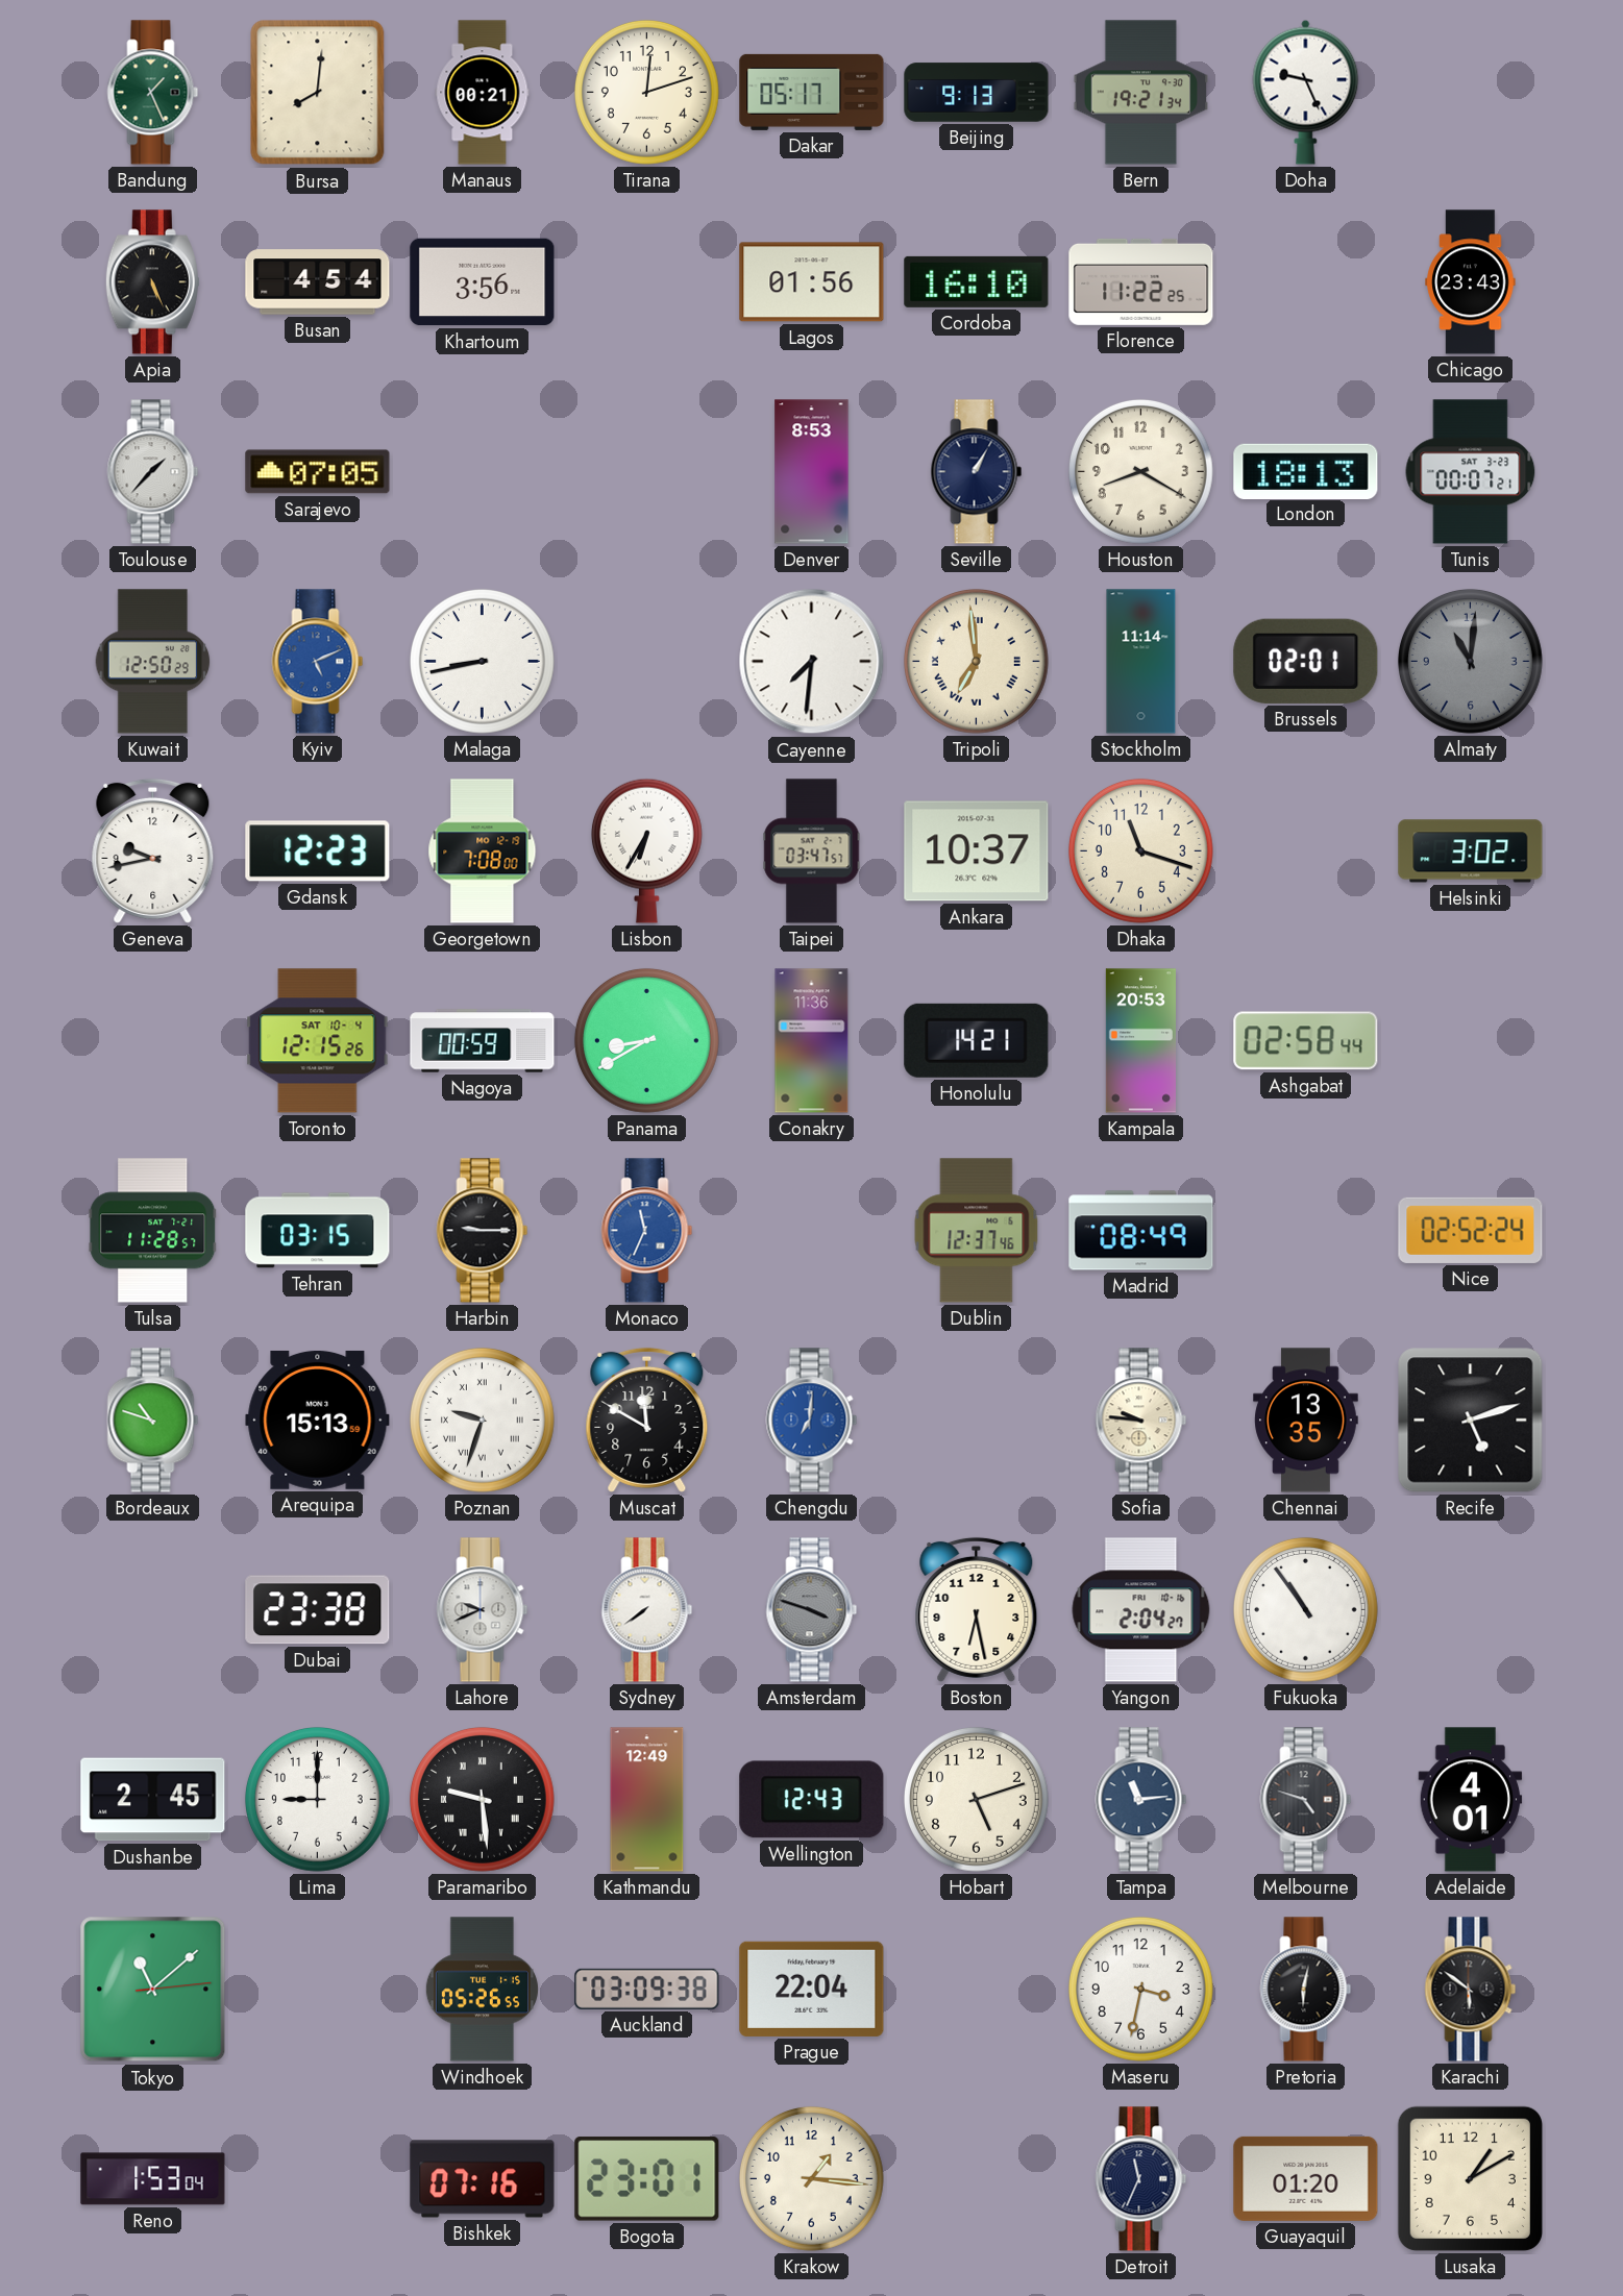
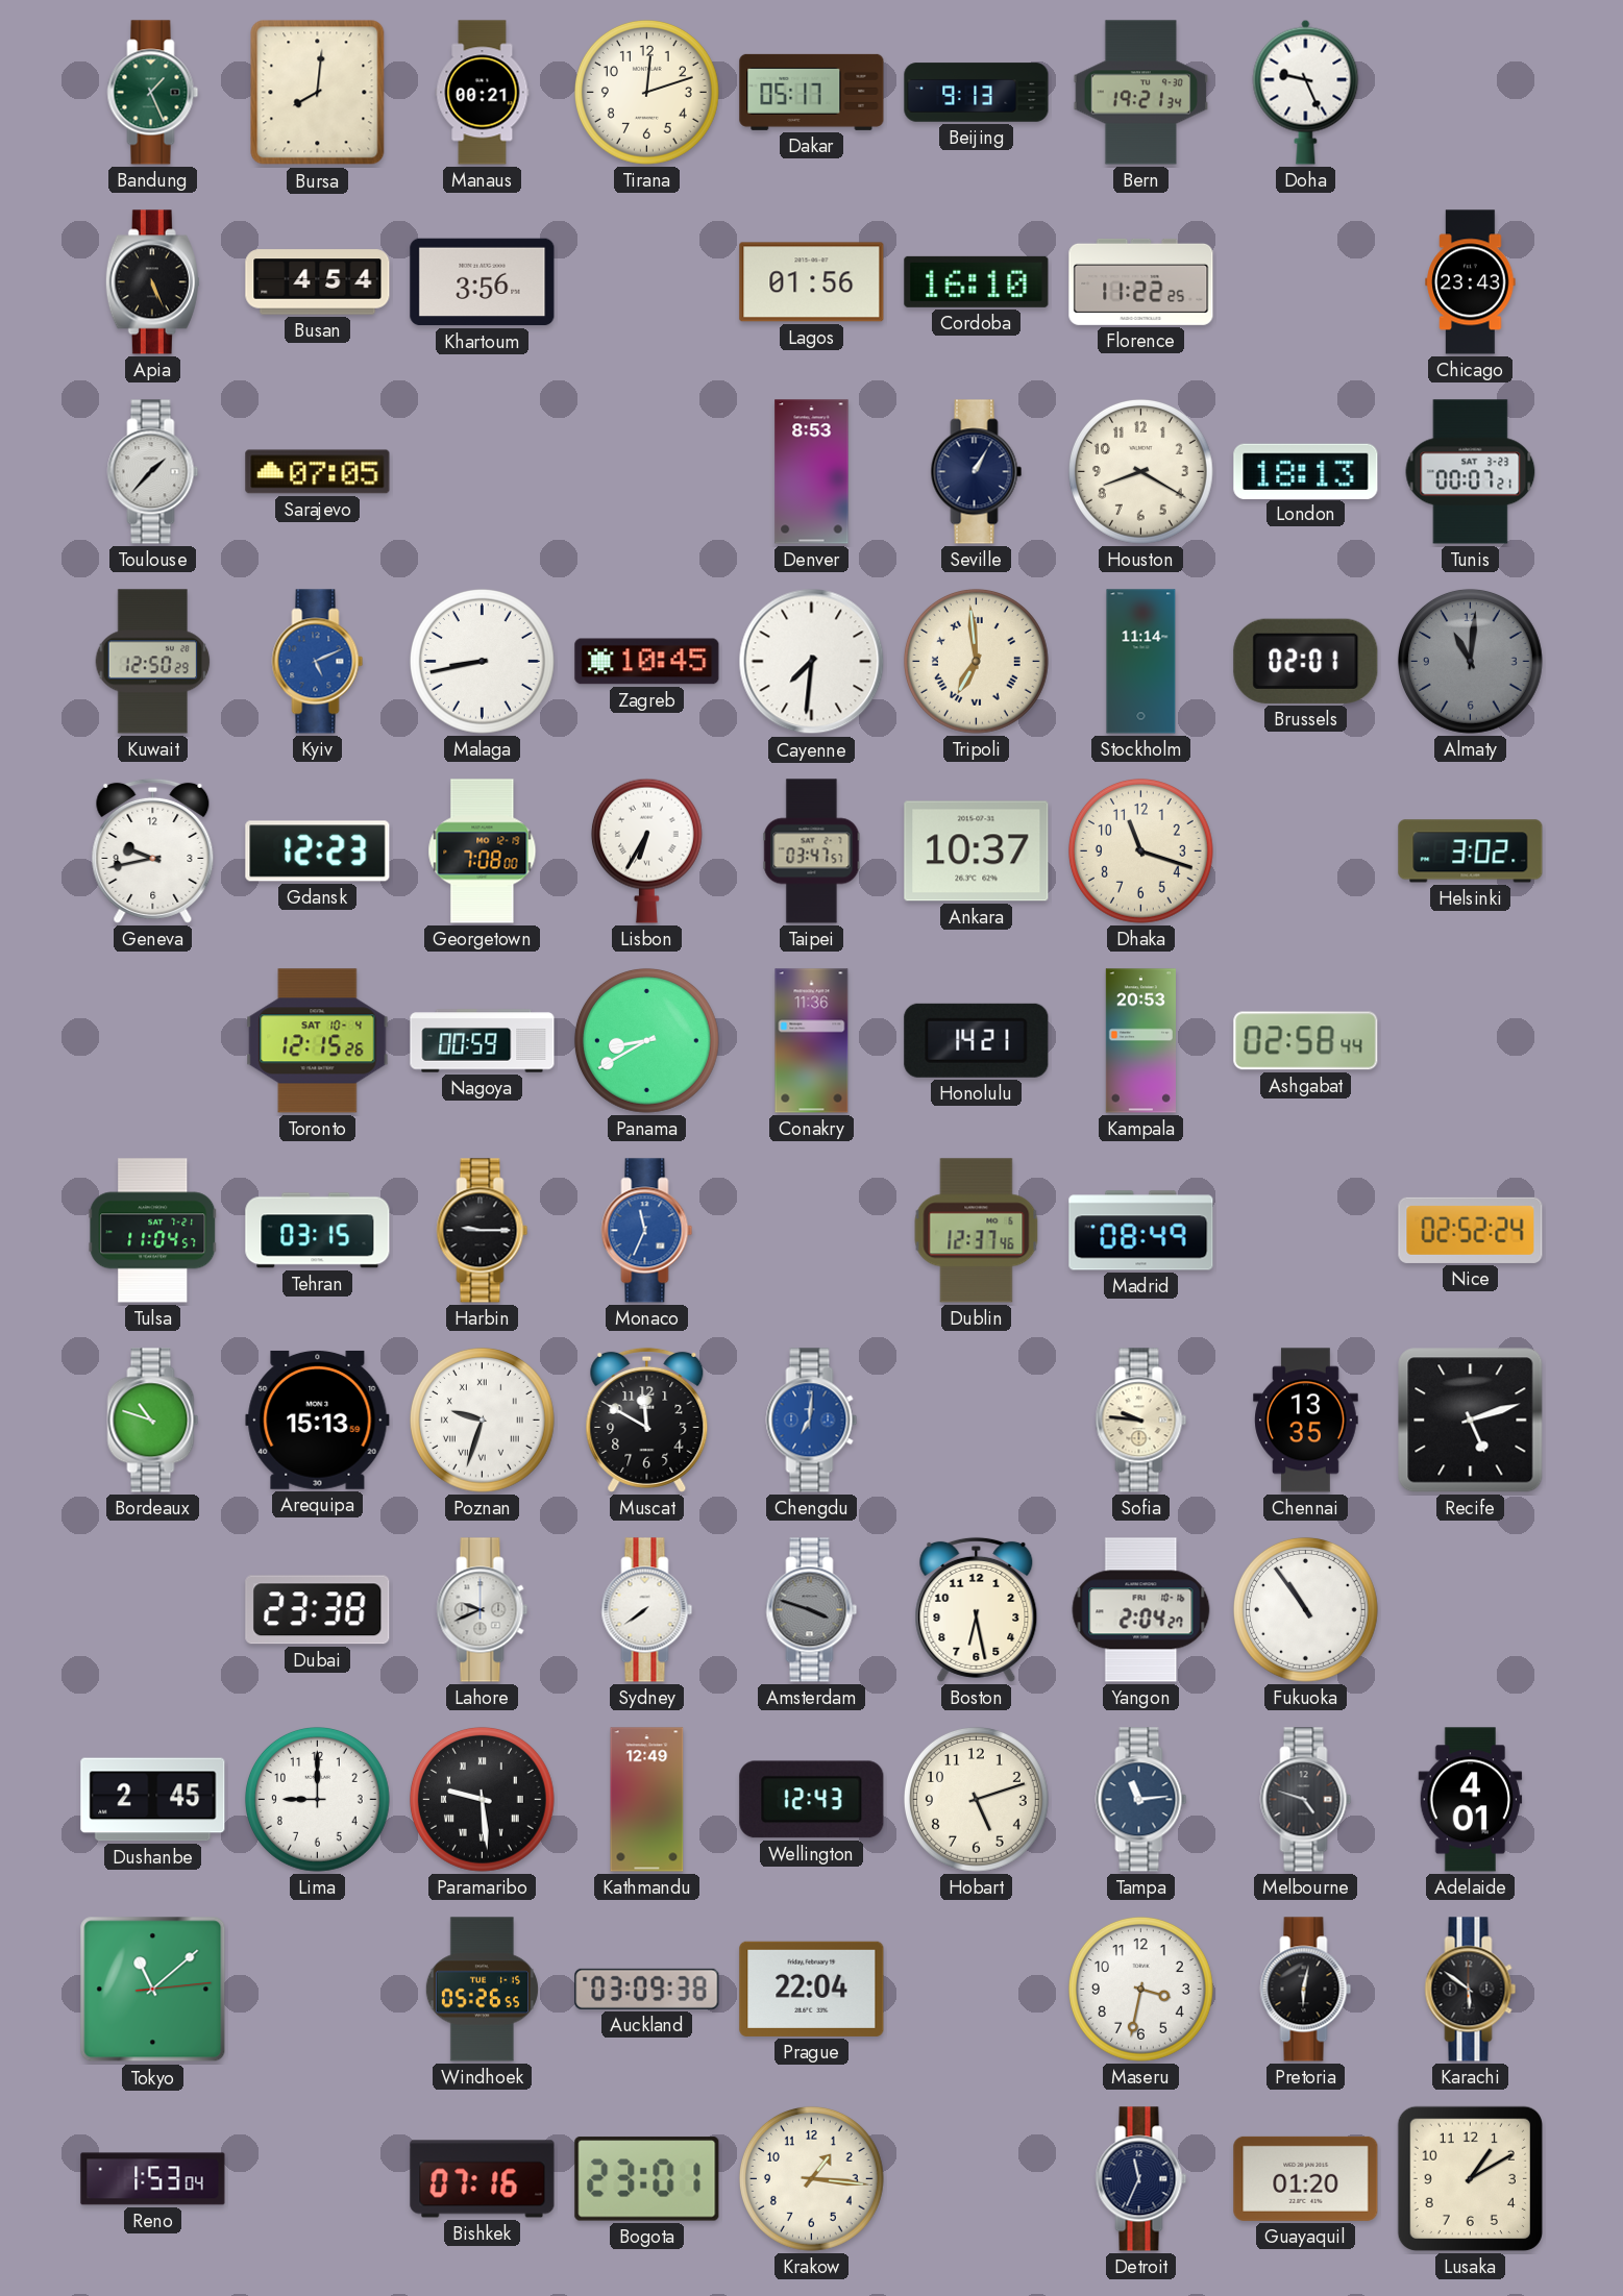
Zagreb: none -> 10:45
Tulsa: 11:28 -> 11:04
